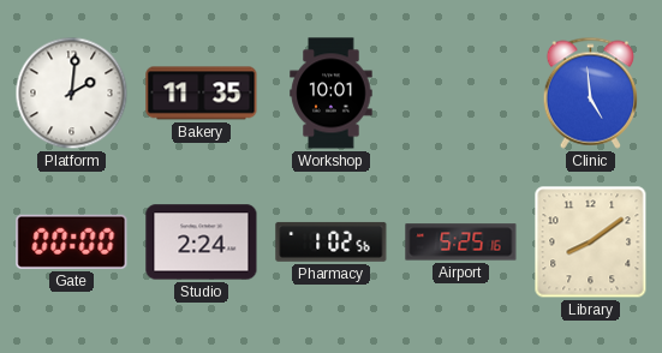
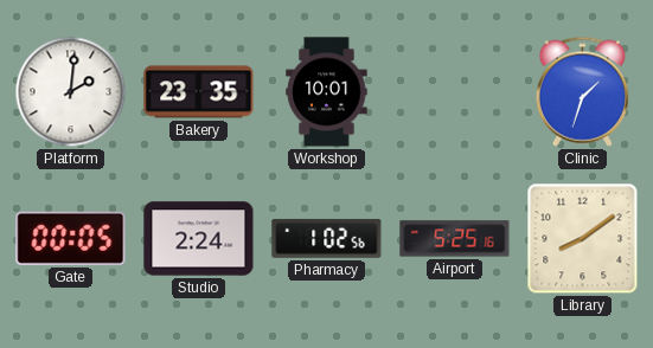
Bakery: 11:35 -> 23:35
Clinic: 4:59 -> 1:33
Gate: 00:00 -> 00:05
